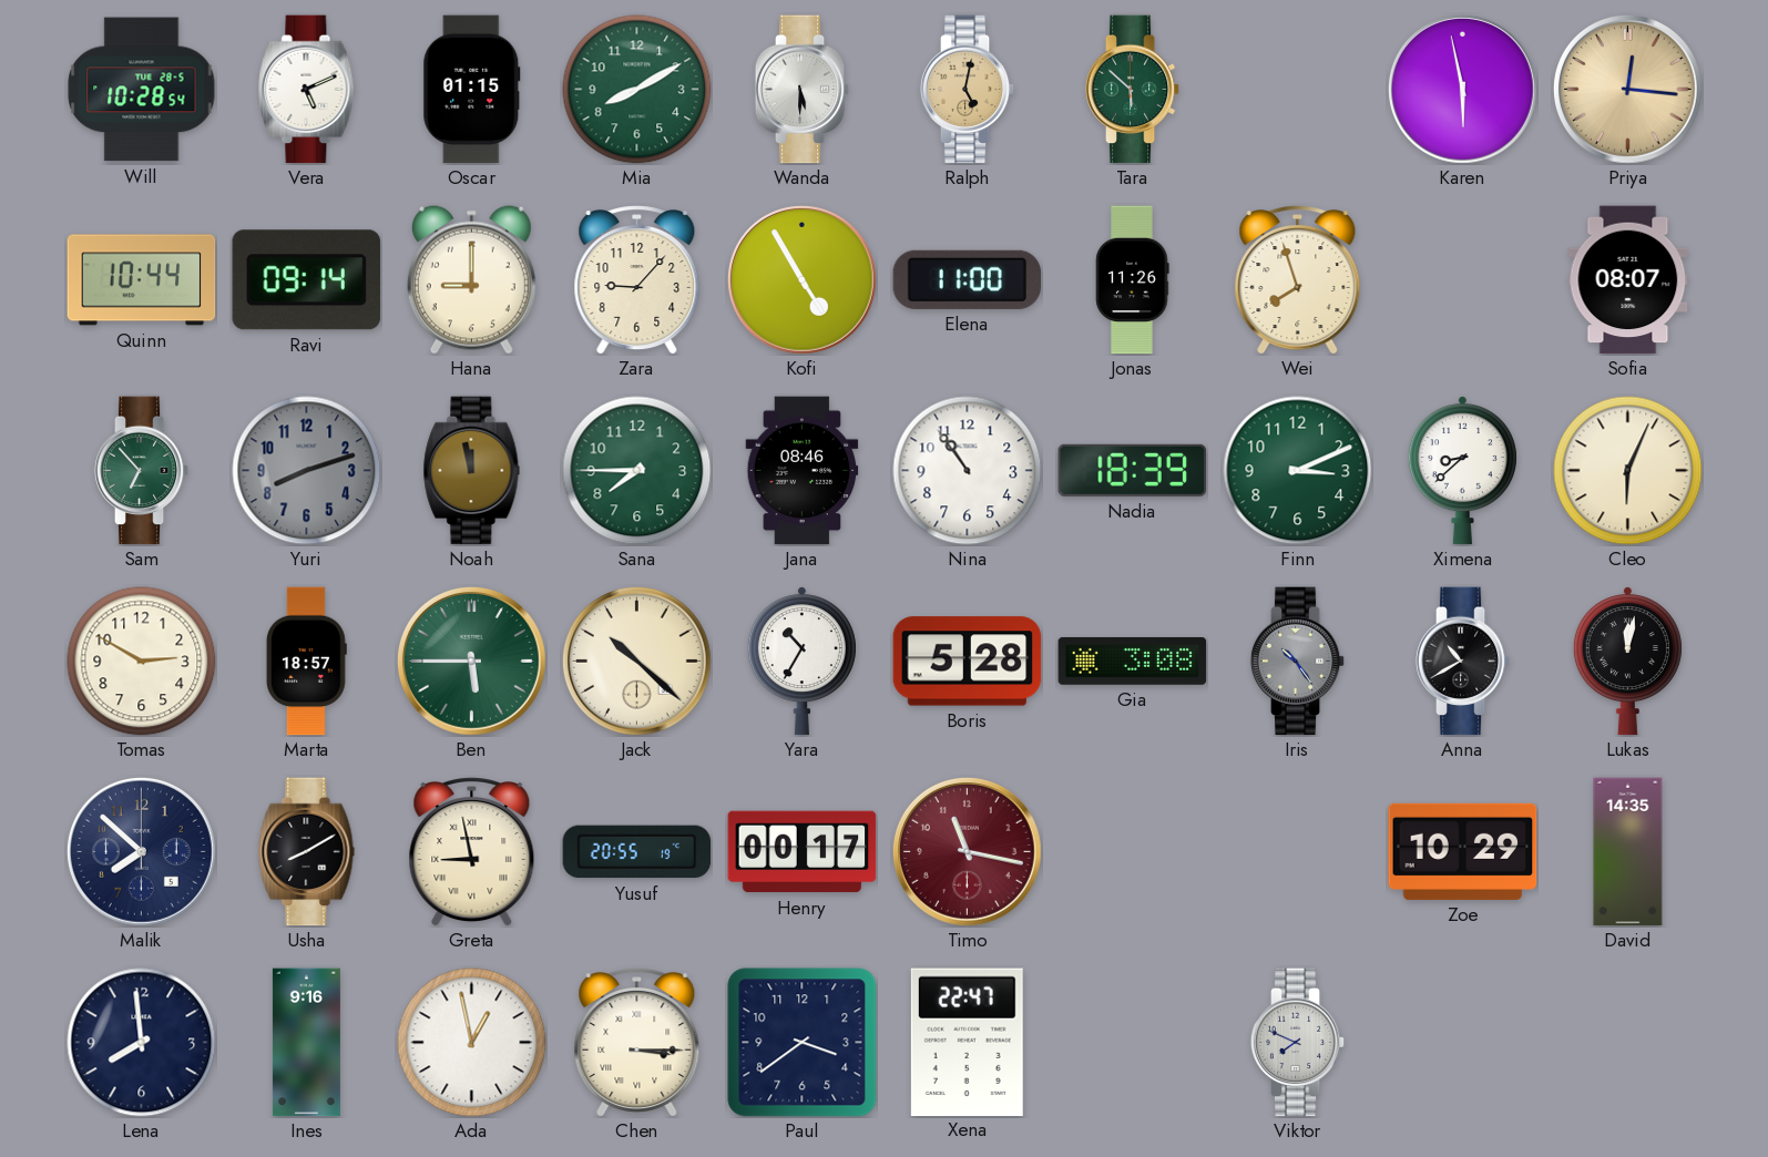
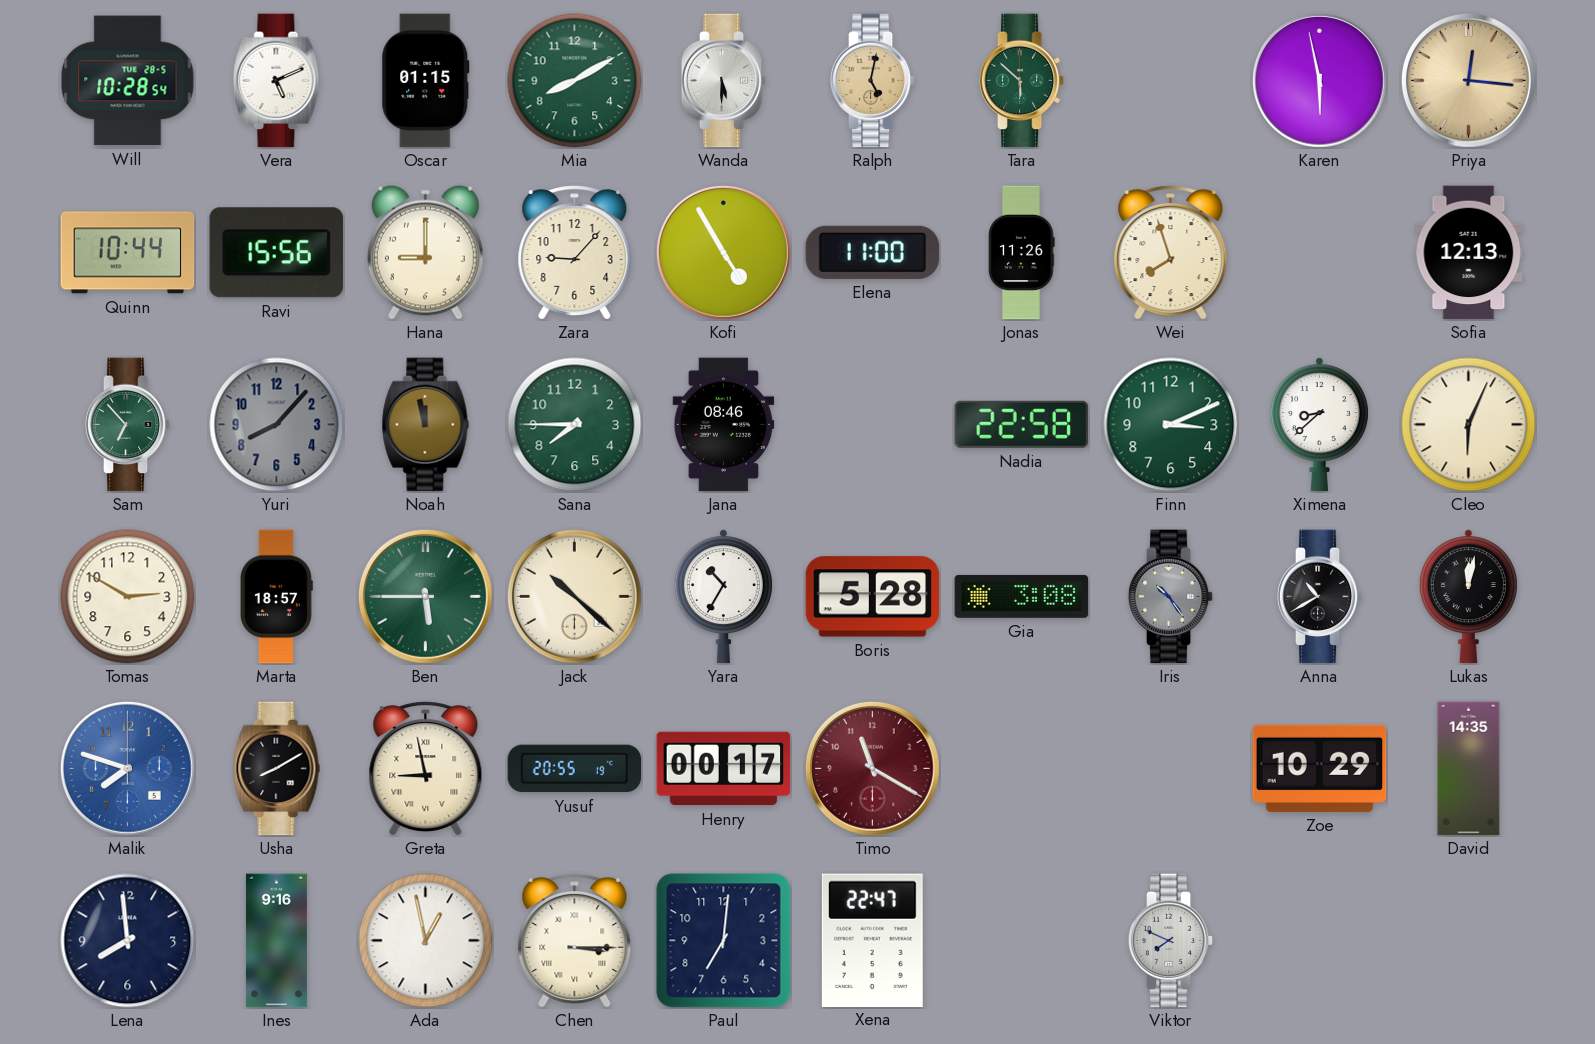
Ravi: 09:14 -> 15:56
Sofia: 08:07 -> 12:13
Yuri: 8:12 -> 8:07
Nina: 10:54 -> none
Nadia: 18:39 -> 22:58
Malik: 7:52 -> 7:48
Malik dial: navy -> blue
Timo: 11:17 -> 11:20
Paul: 3:39 -> 7:01
